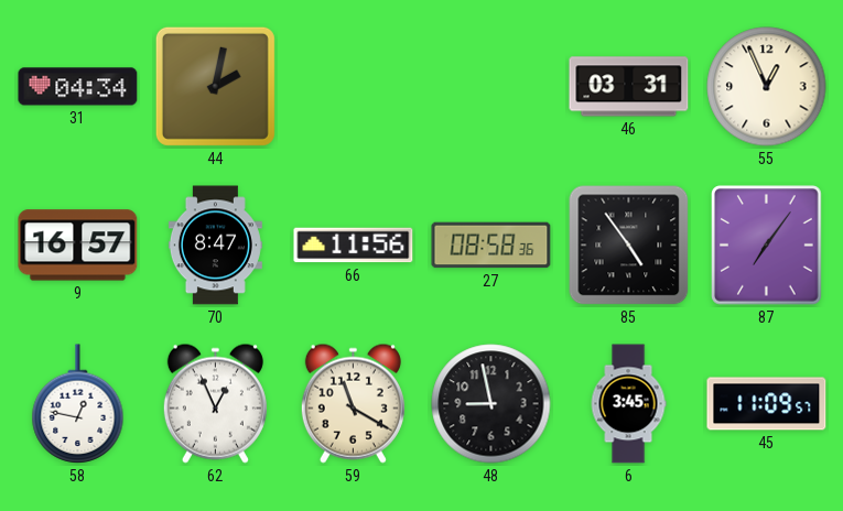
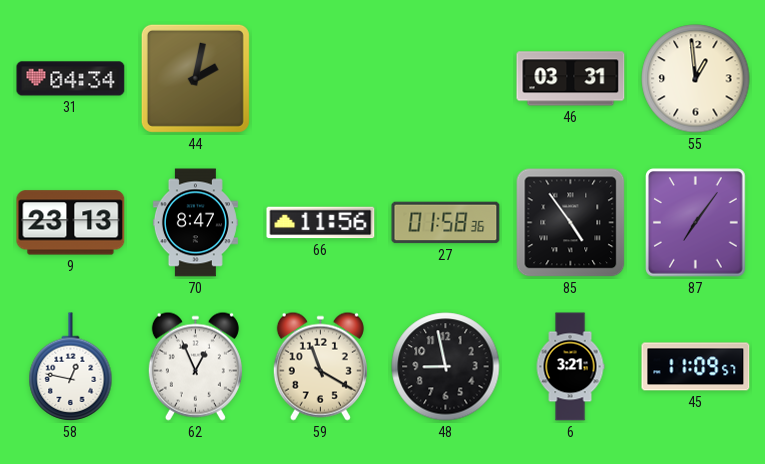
55: 12:56 -> 12:59
9: 16:57 -> 23:13
27: 08:58 -> 01:58
6: 3:45 -> 3:21
